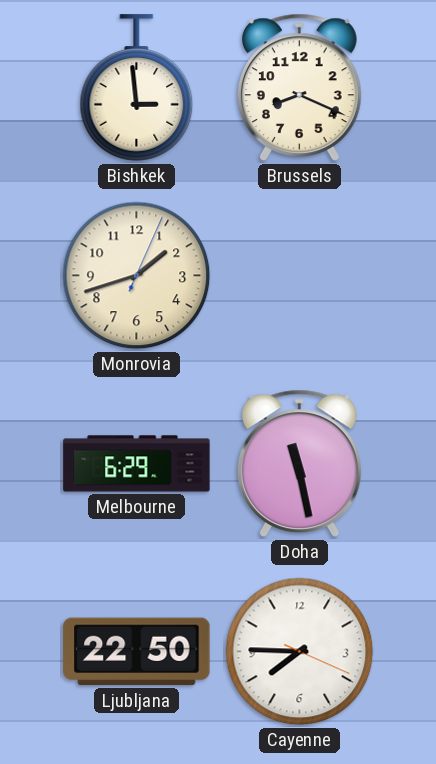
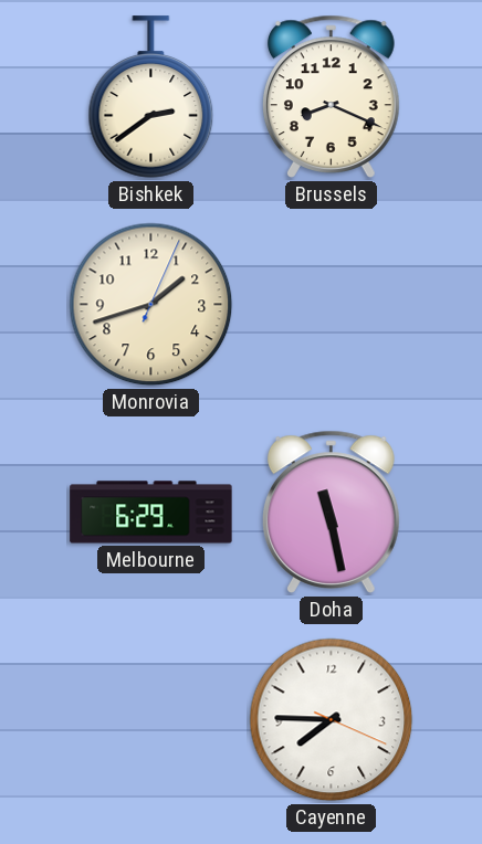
Bishkek: 2:59 -> 2:39
Ljubljana: 22:50 -> none
